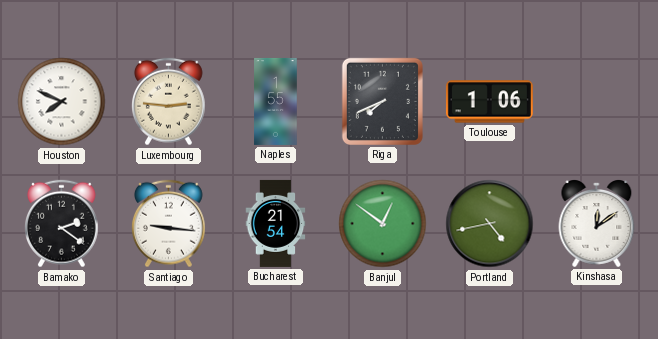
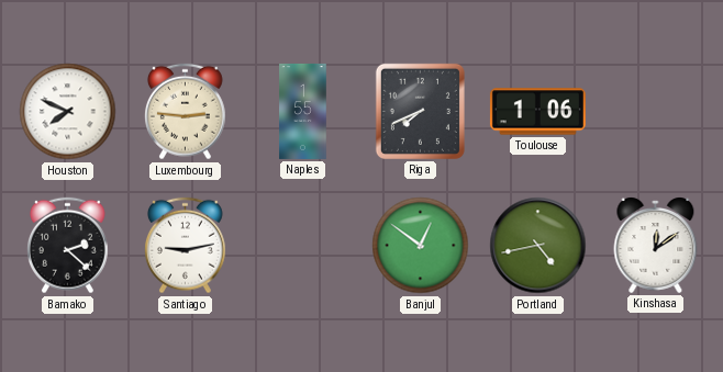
Bamako: 2:21 -> 2:22
Santiago: 9:16 -> 9:13
Bucharest: 21:54 -> none
